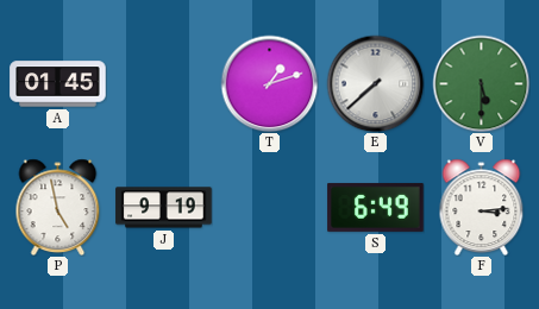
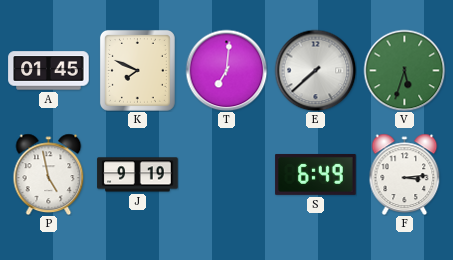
K: none -> 7:49
T: 1:12 -> 7:01
V: 5:30 -> 5:33
